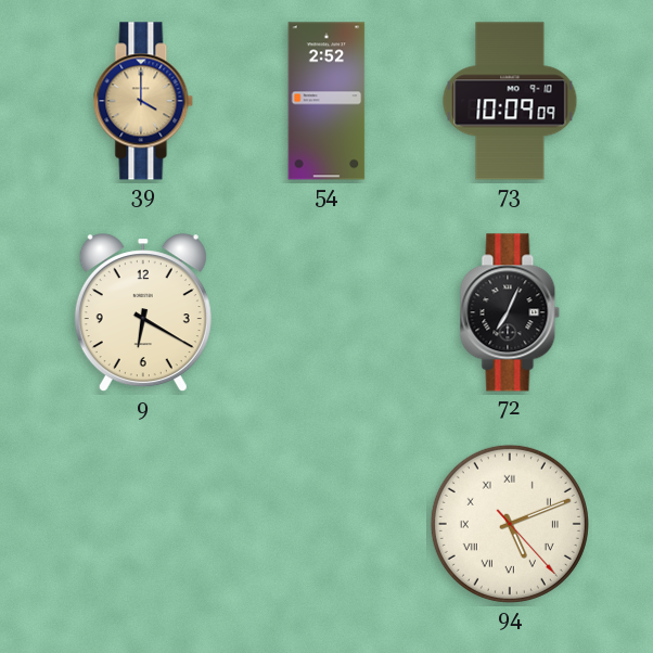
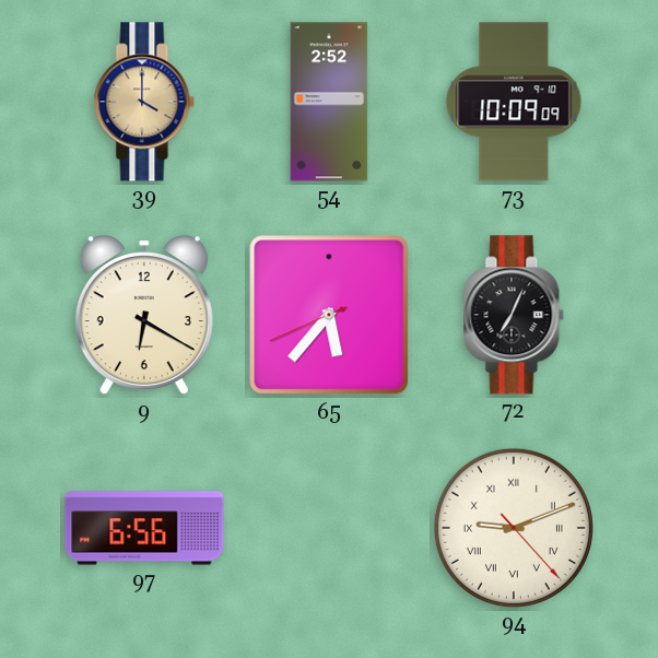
65: none -> 5:36
97: none -> 6:56
94: 5:11 -> 9:11
